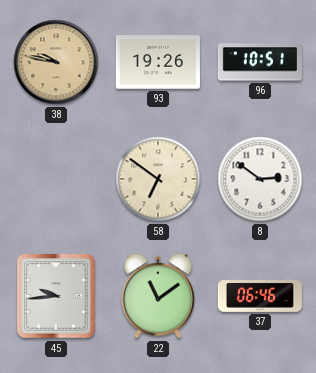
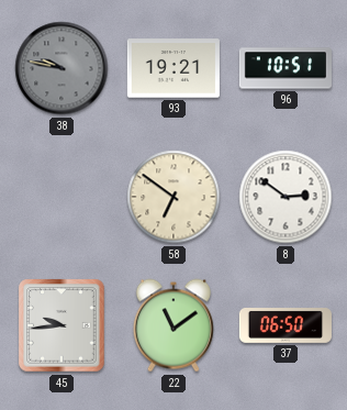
38 dial: champagne -> grey
93: 19:26 -> 19:21
37: 06:46 -> 06:50
